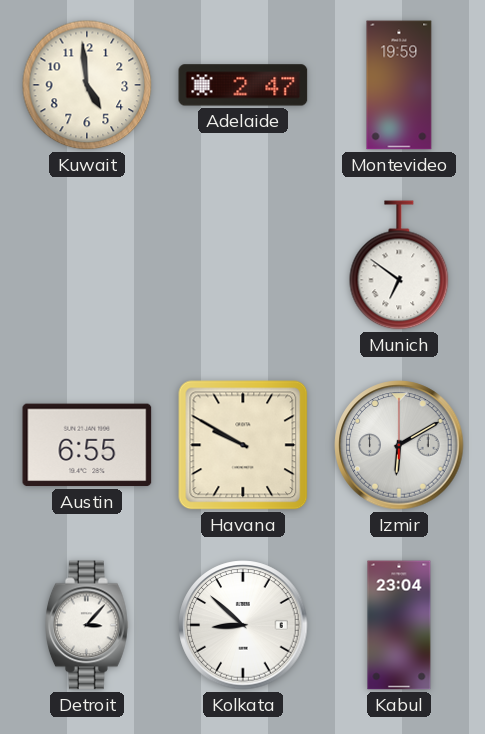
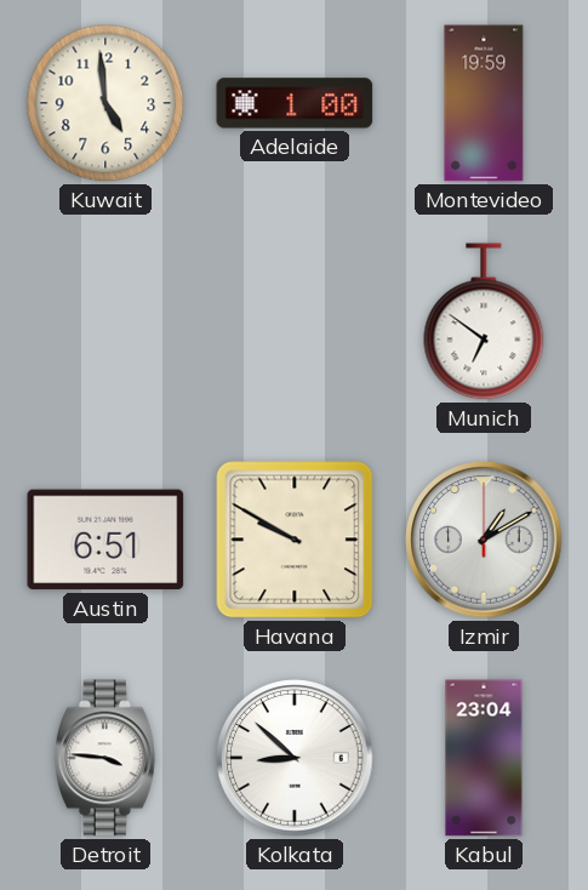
Adelaide: 2:47 -> 1:00
Austin: 6:55 -> 6:51
Izmir: 6:10 -> 1:10
Detroit: 3:07 -> 3:46
